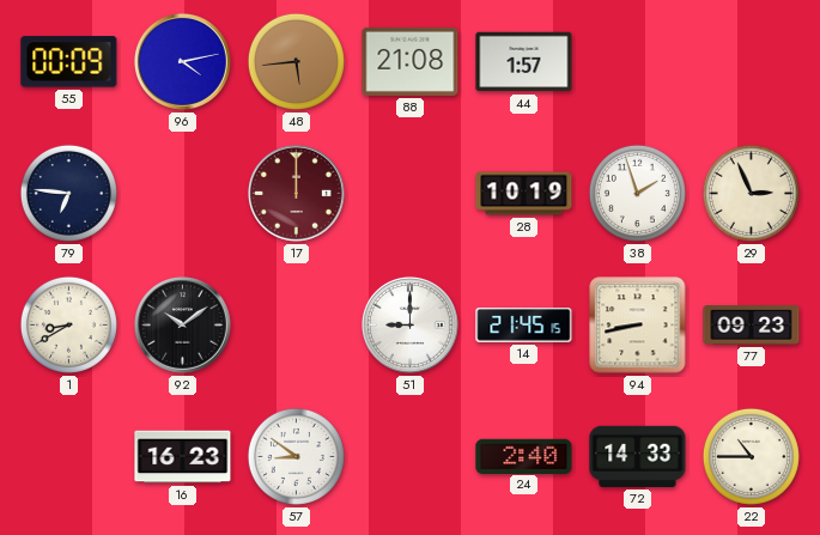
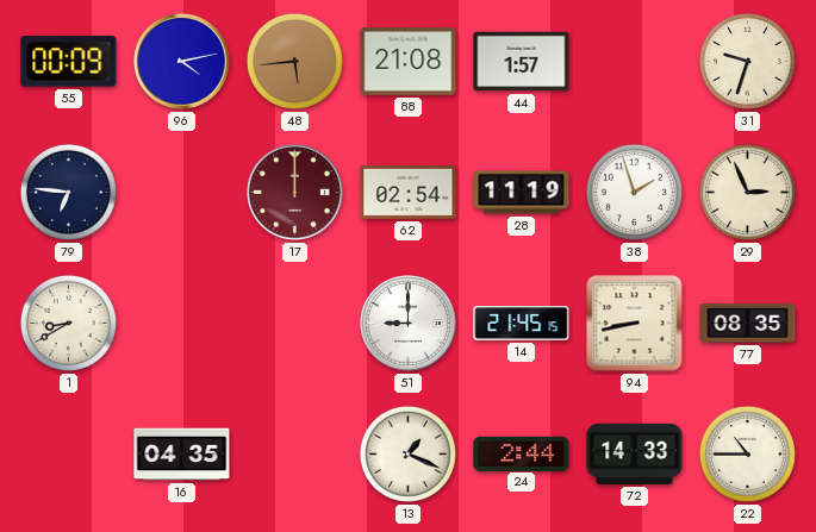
31: none -> 9:33
62: none -> 02:54
28: 10:19 -> 11:19
92: 10:09 -> none
77: 09:23 -> 08:35
16: 16:23 -> 04:35
57: 8:51 -> none
13: none -> 1:19
24: 2:40 -> 2:44
